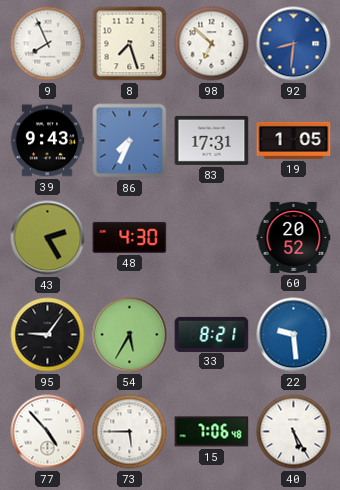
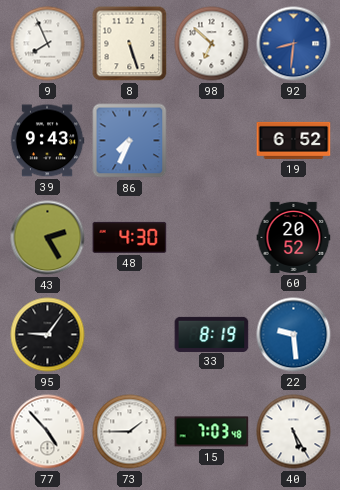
8: 7:27 -> 5:27
83: 17:31 -> none
19: 1:05 -> 6:52
54: 5:35 -> none
33: 8:21 -> 8:19
73: 5:45 -> 1:45
15: 7:06 -> 7:03
